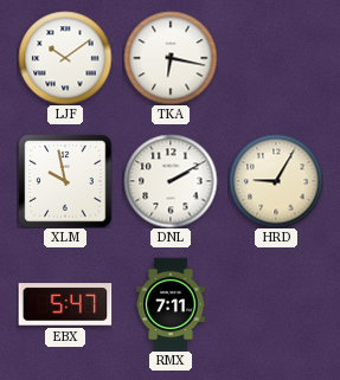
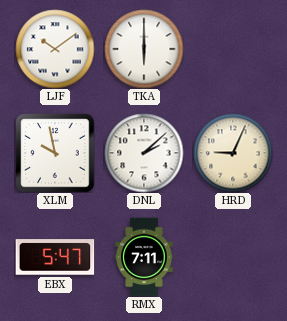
TKA: 6:17 -> 6:00
DNL: 2:10 -> 2:08
HRD: 9:05 -> 9:04
